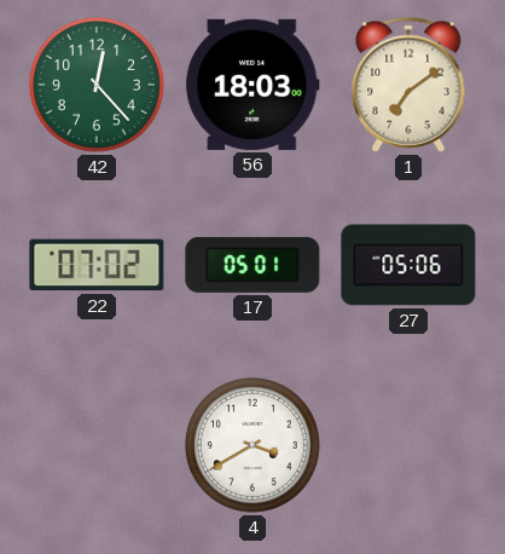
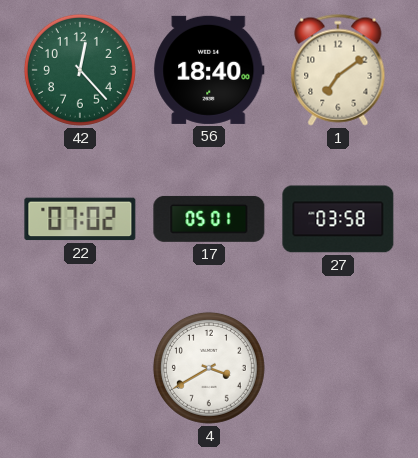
56: 18:03 -> 18:40
27: 05:06 -> 03:58
